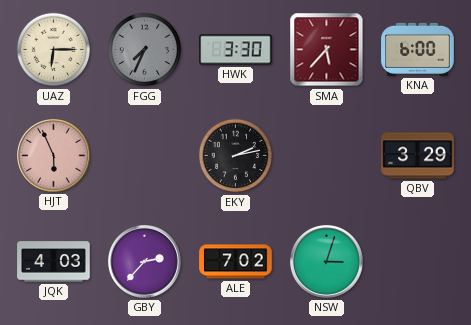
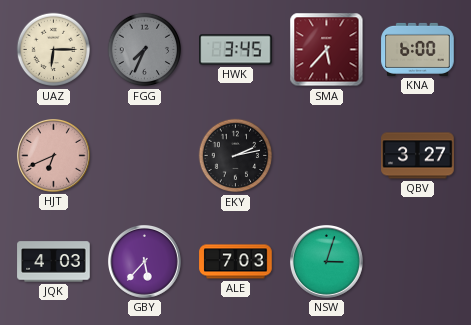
HWK: 3:30 -> 3:45
HJT: 5:56 -> 6:41
QBV: 3:29 -> 3:27
GBY: 2:37 -> 5:37
ALE: 7:02 -> 7:03
